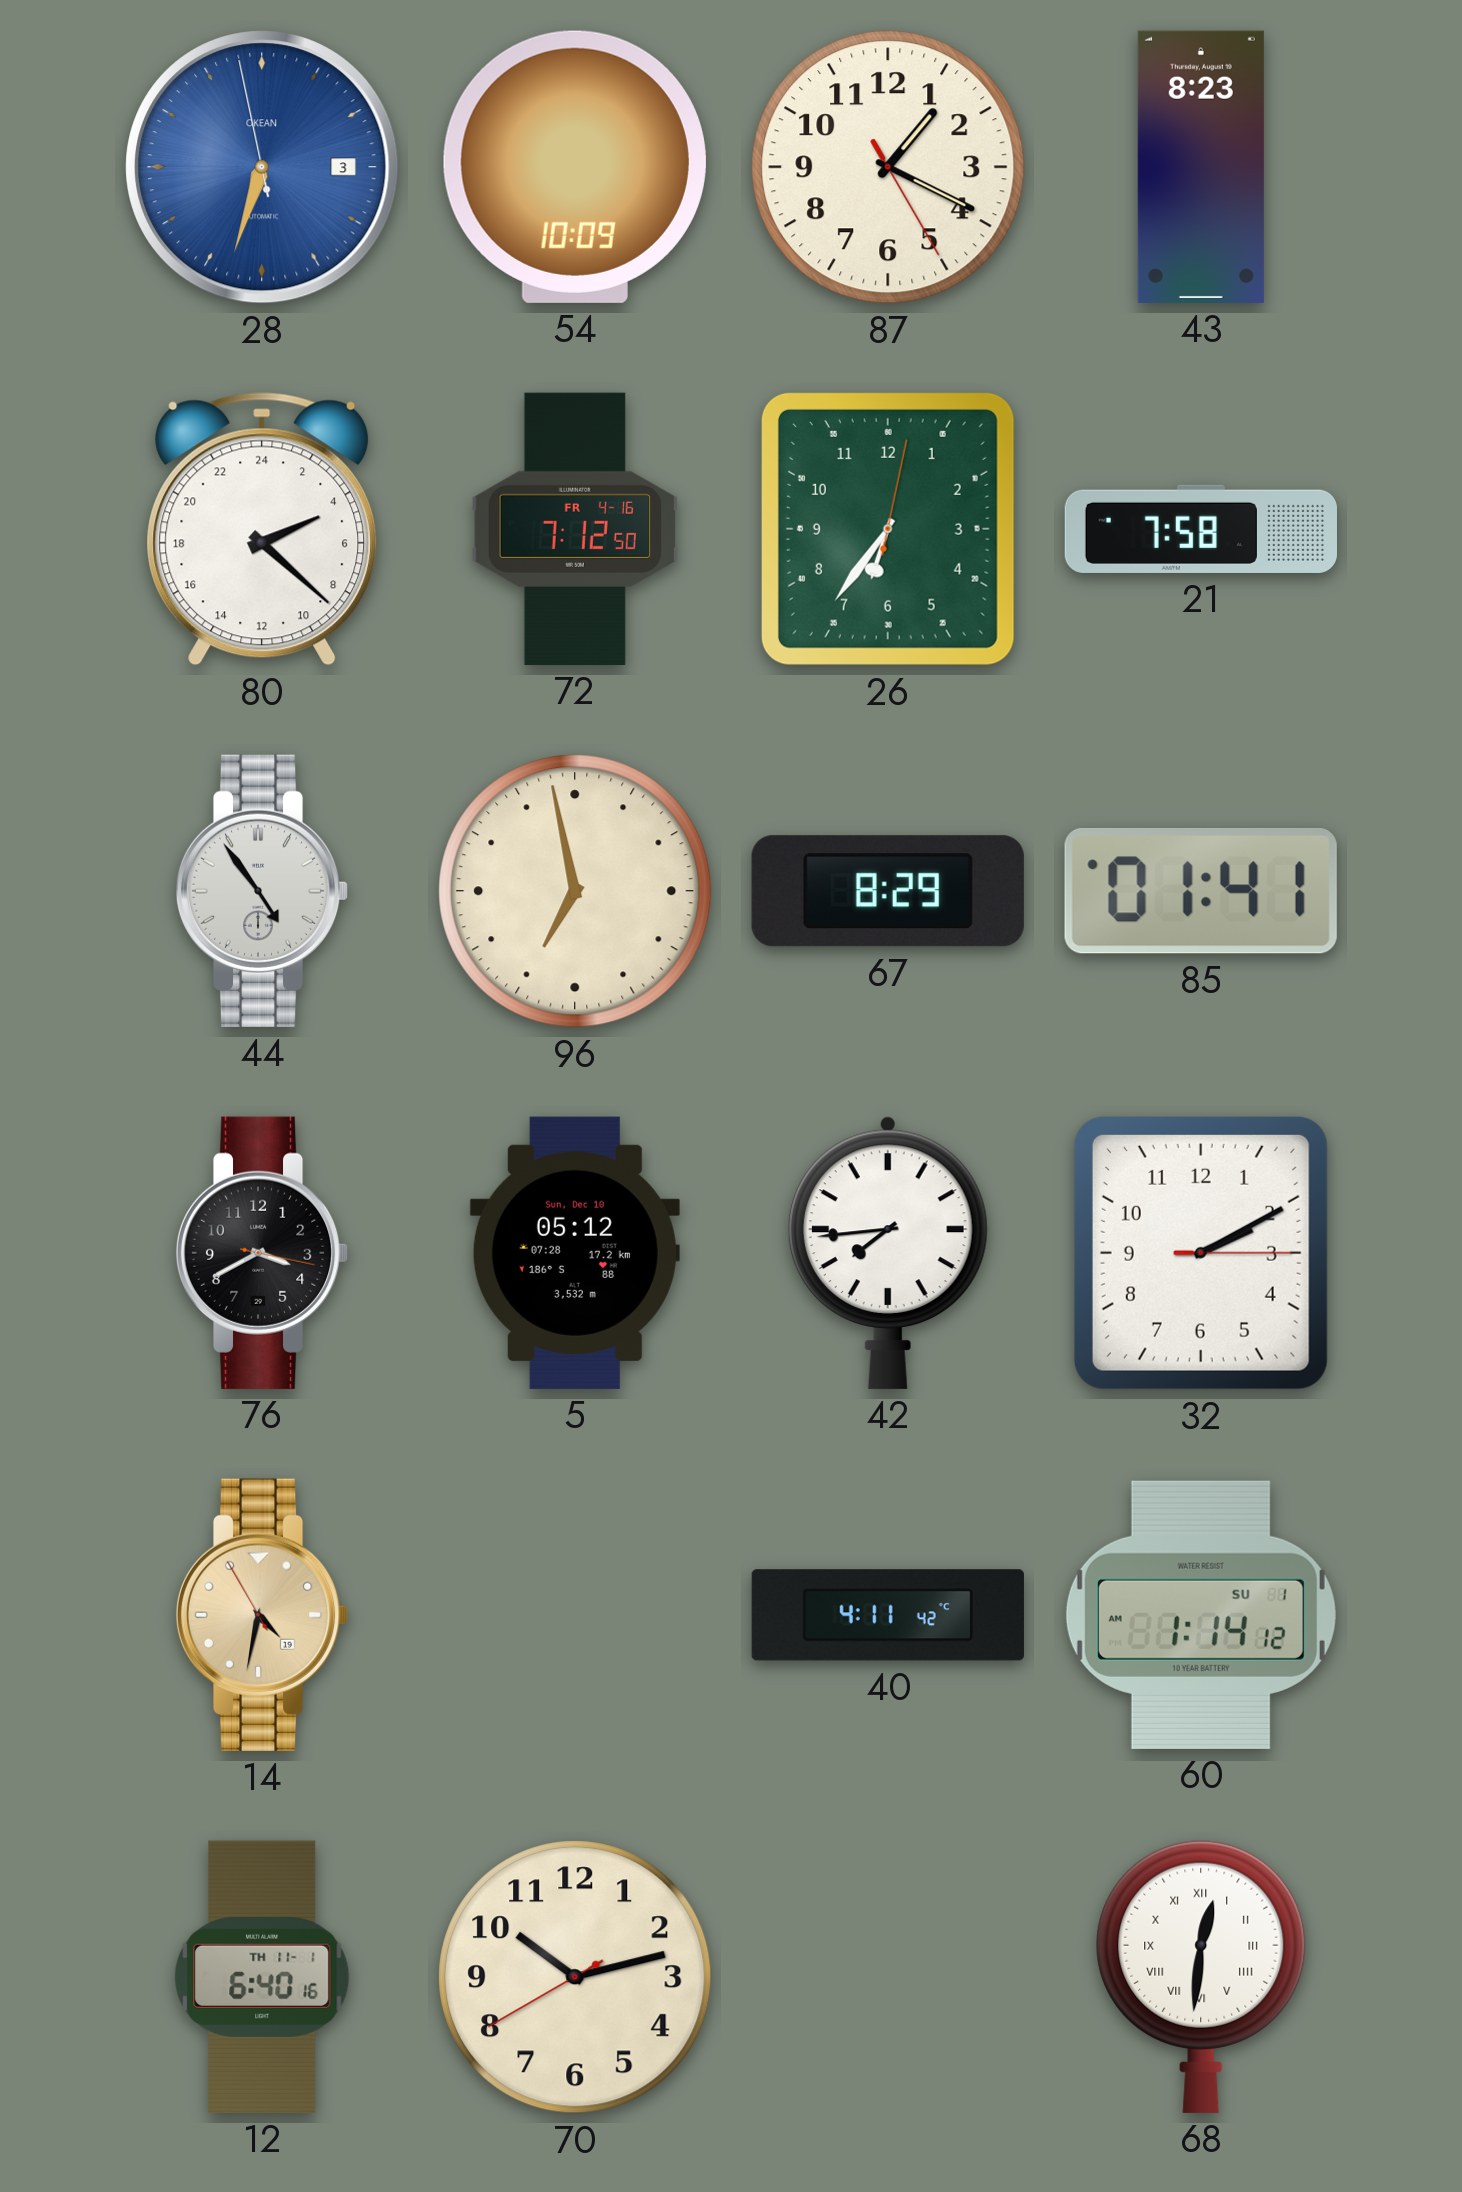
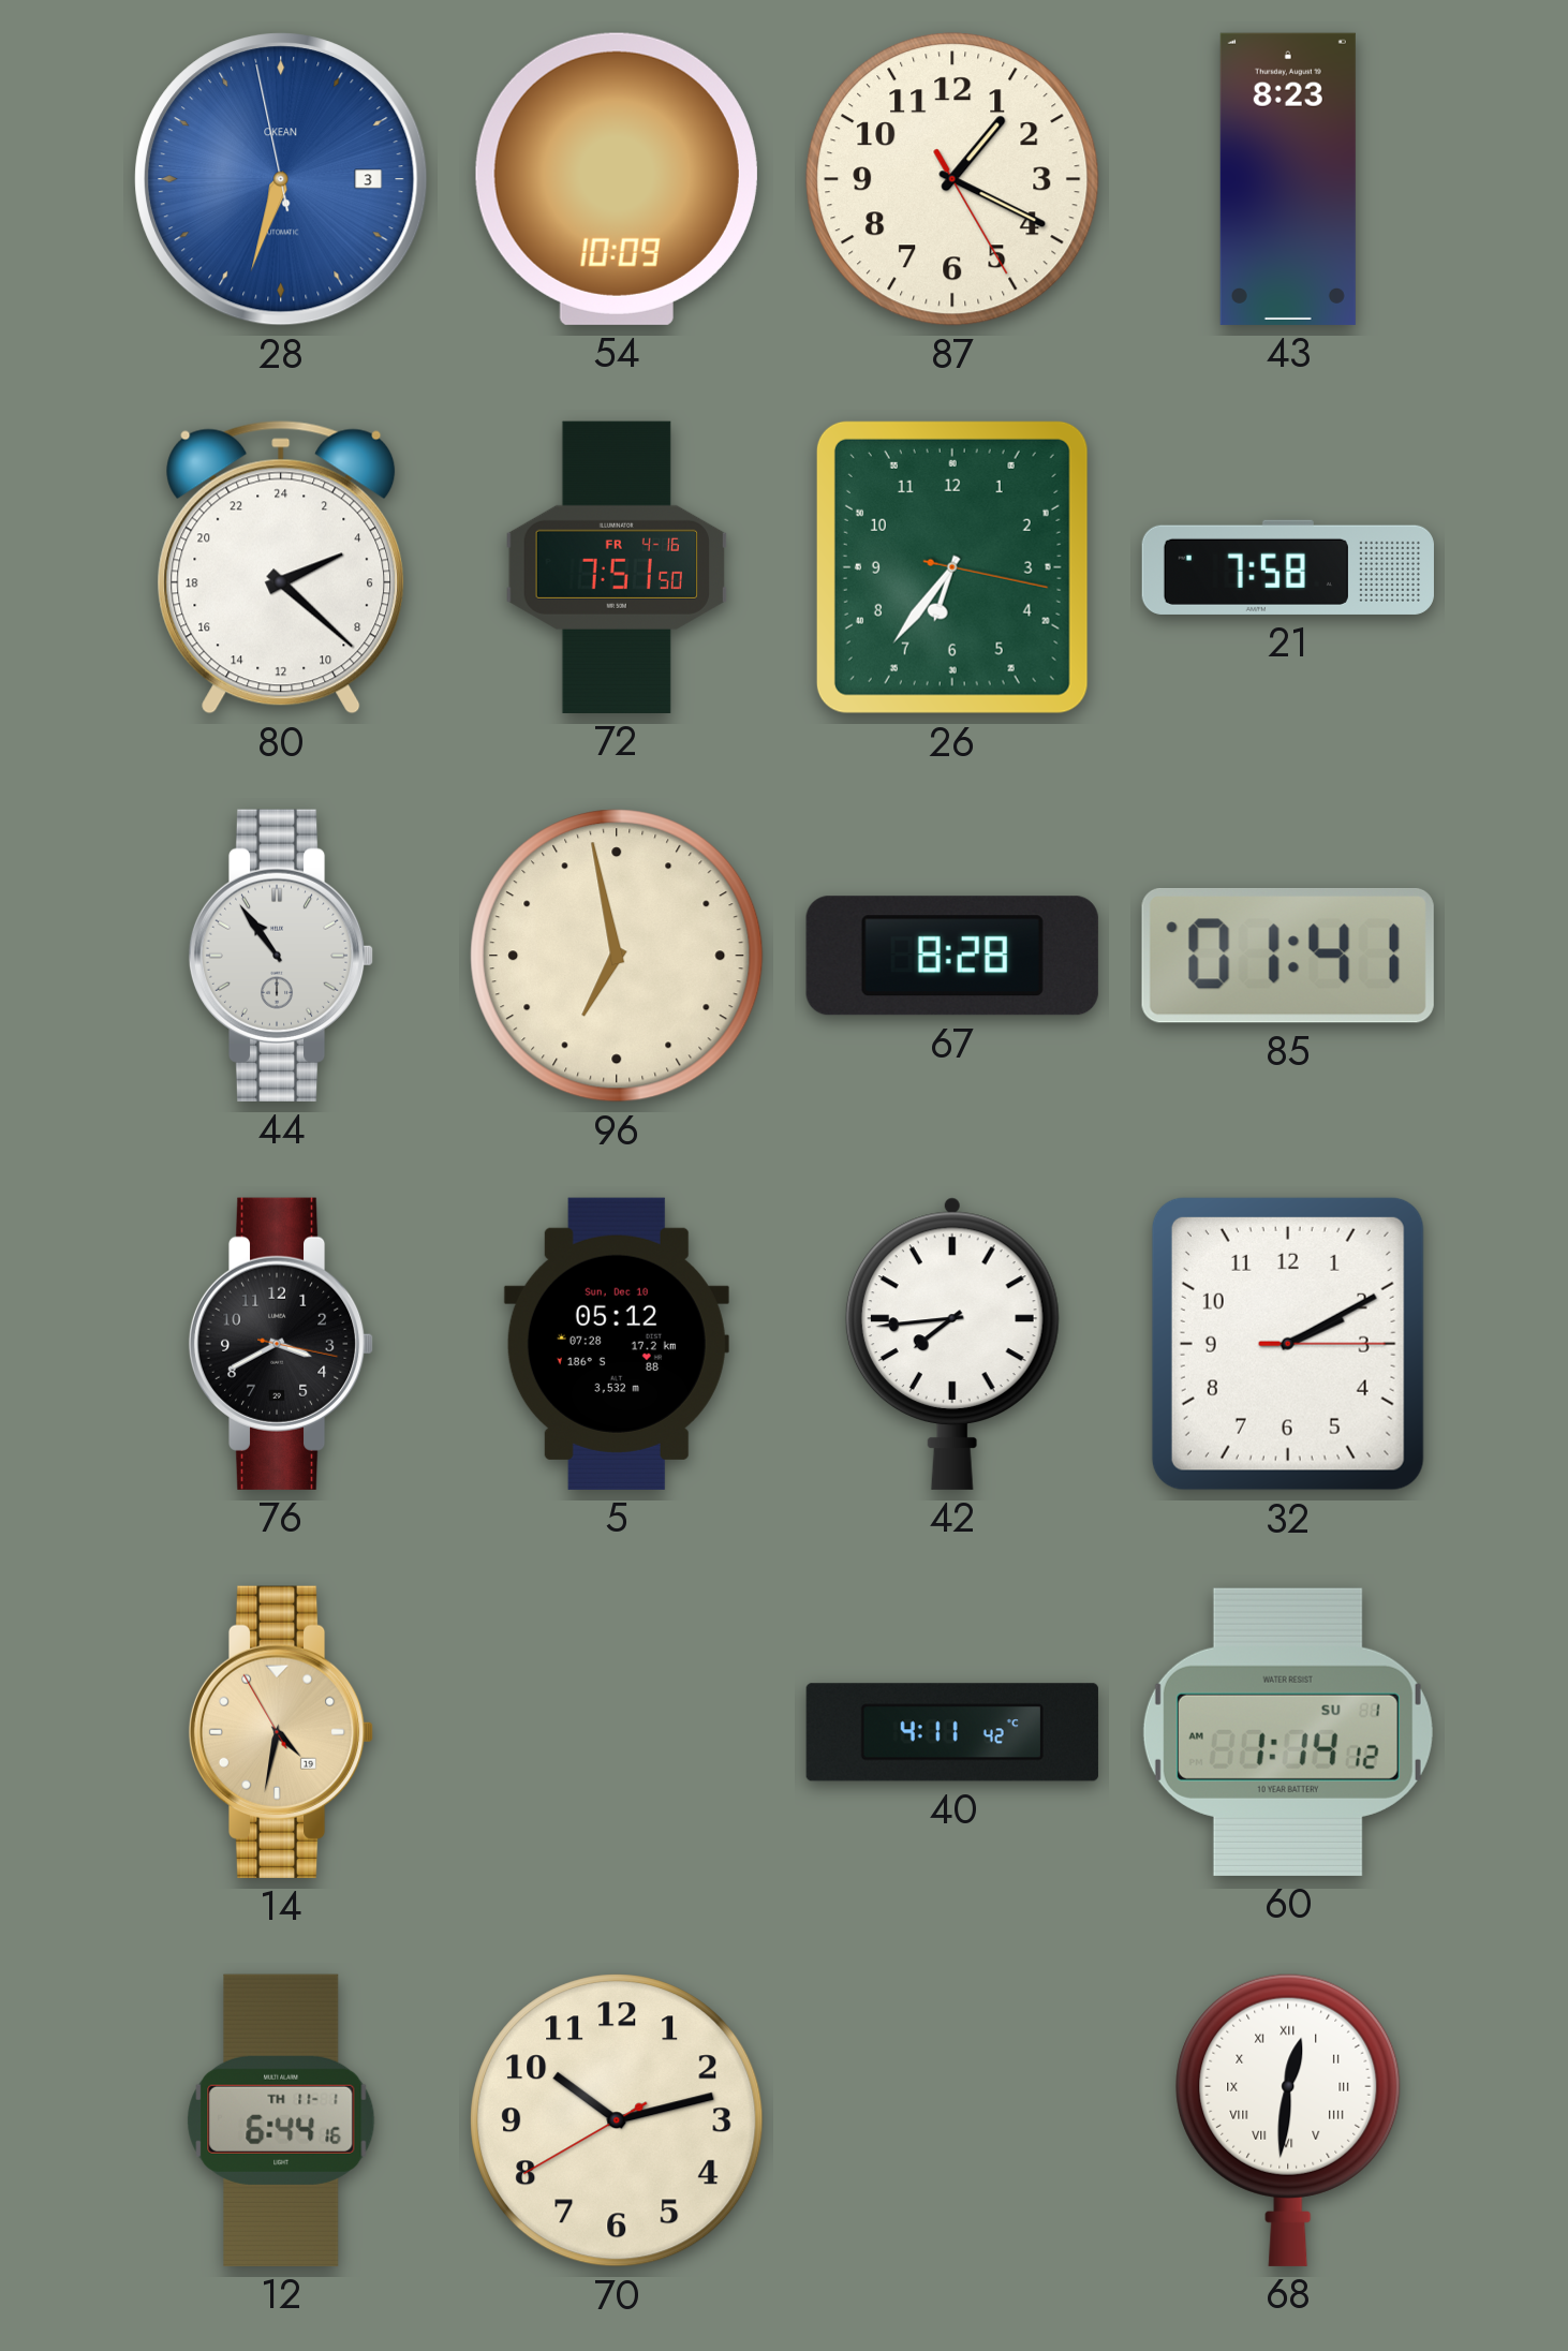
72: 7:12 -> 7:51
26: 6:36:02 -> 6:36:17
44: 4:54 -> 10:54
67: 8:29 -> 8:28
12: 6:40 -> 6:44
